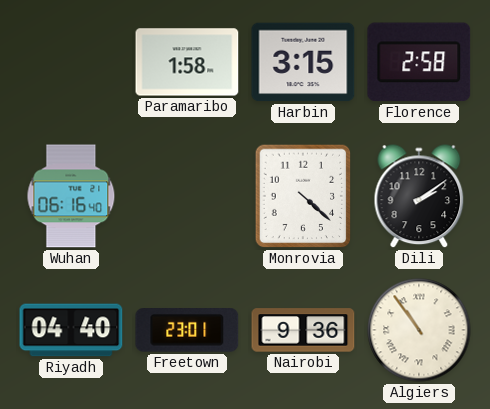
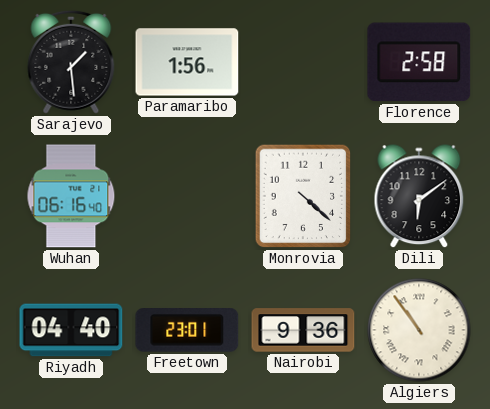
Sarajevo: none -> 1:29
Paramaribo: 1:58 -> 1:56
Harbin: 3:15 -> none
Dili: 2:09 -> 6:09
